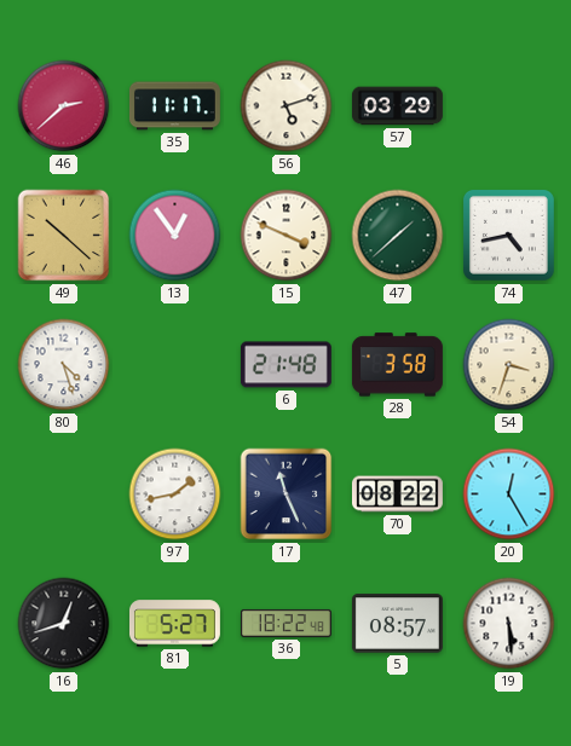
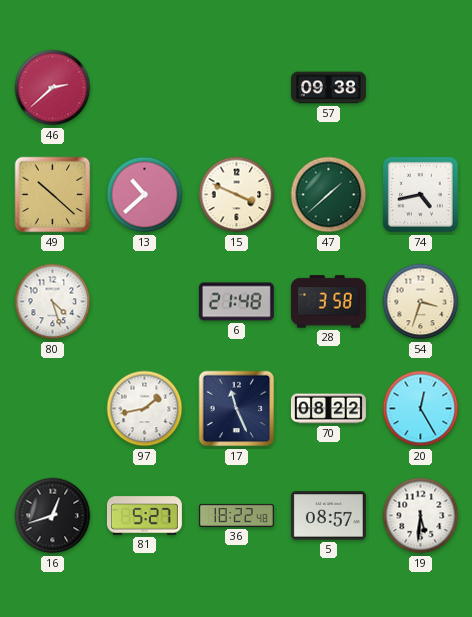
35: 11:17 -> none
56: 5:12 -> none
57: 03:29 -> 09:38
13: 12:54 -> 10:38
19: 5:29 -> 5:31
